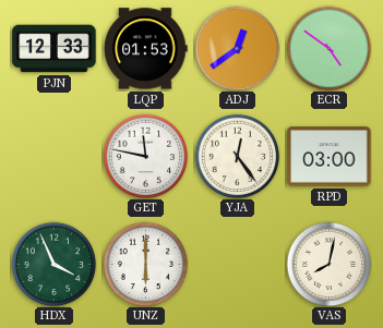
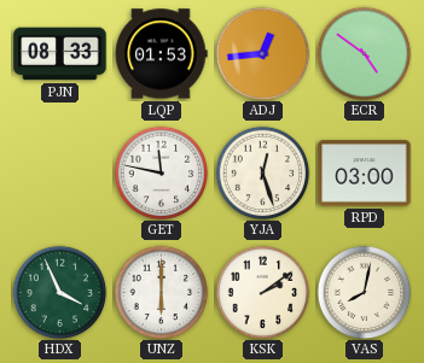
PJN: 12:33 -> 08:33
ADJ: 12:39 -> 12:44
YJA: 12:24 -> 12:27
KSK: none -> 2:09
